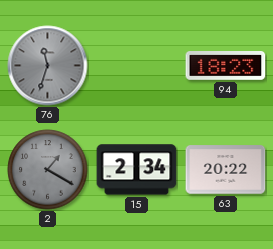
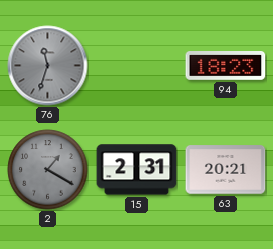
15: 2:34 -> 2:31
63: 20:22 -> 20:21
